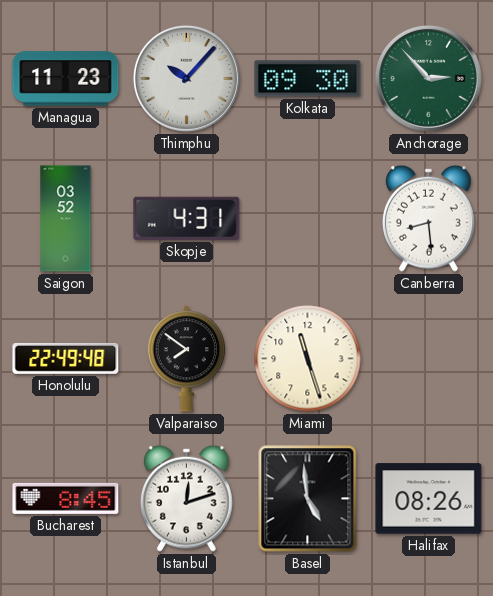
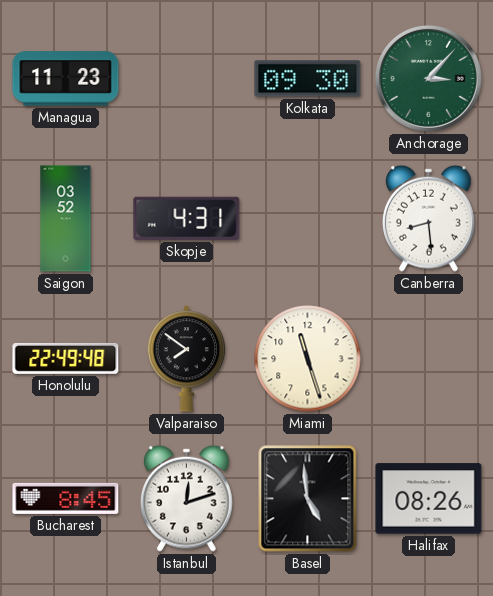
Thimphu: 10:07 -> none
Anchorage: 2:53 -> 3:07
